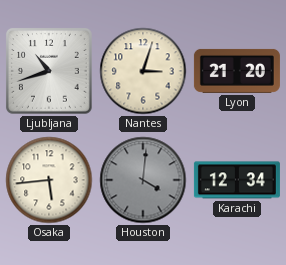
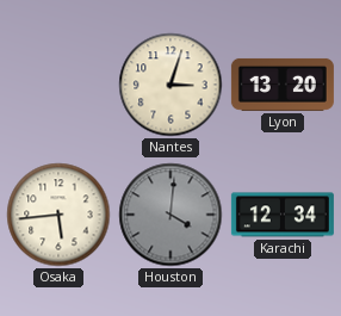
Ljubljana: 10:42 -> none
Lyon: 21:20 -> 13:20
